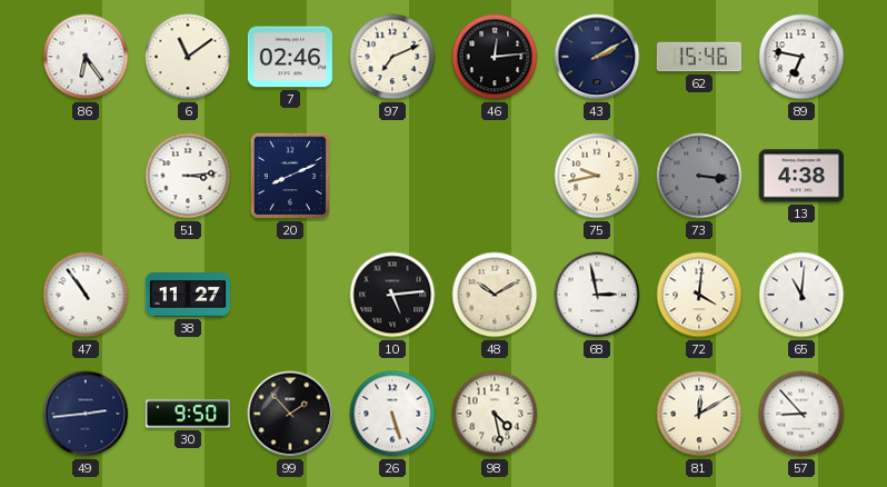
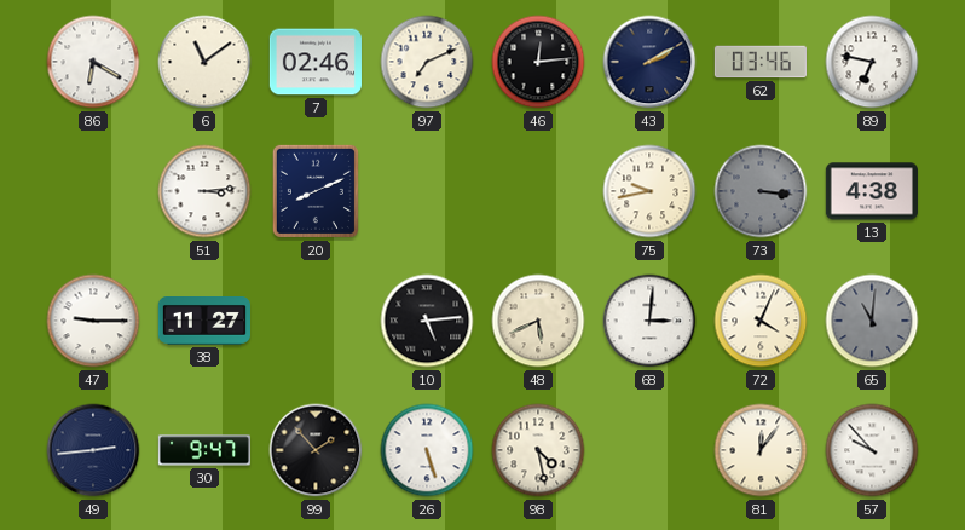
86: 6:24 -> 6:20
62: 15:46 -> 03:46
47: 10:54 -> 9:15
48: 10:10 -> 5:41
68: 2:58 -> 3:01
72: 4:01 -> 4:04
65 dial: white -> grey
30: 9:50 -> 9:47
81: 12:10 -> 12:06
57: 8:53 -> 9:53
